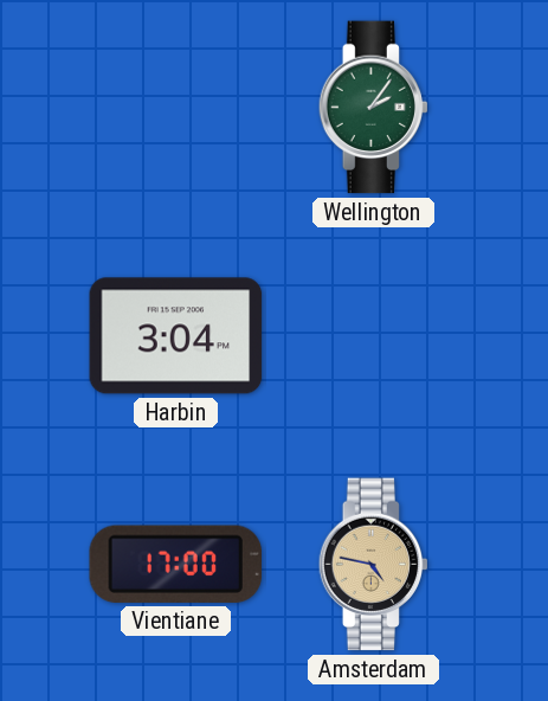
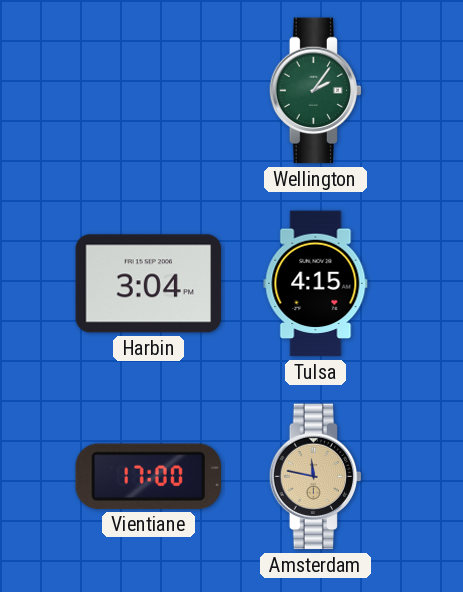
Tulsa: none -> 4:15
Amsterdam: 4:47 -> 11:47
